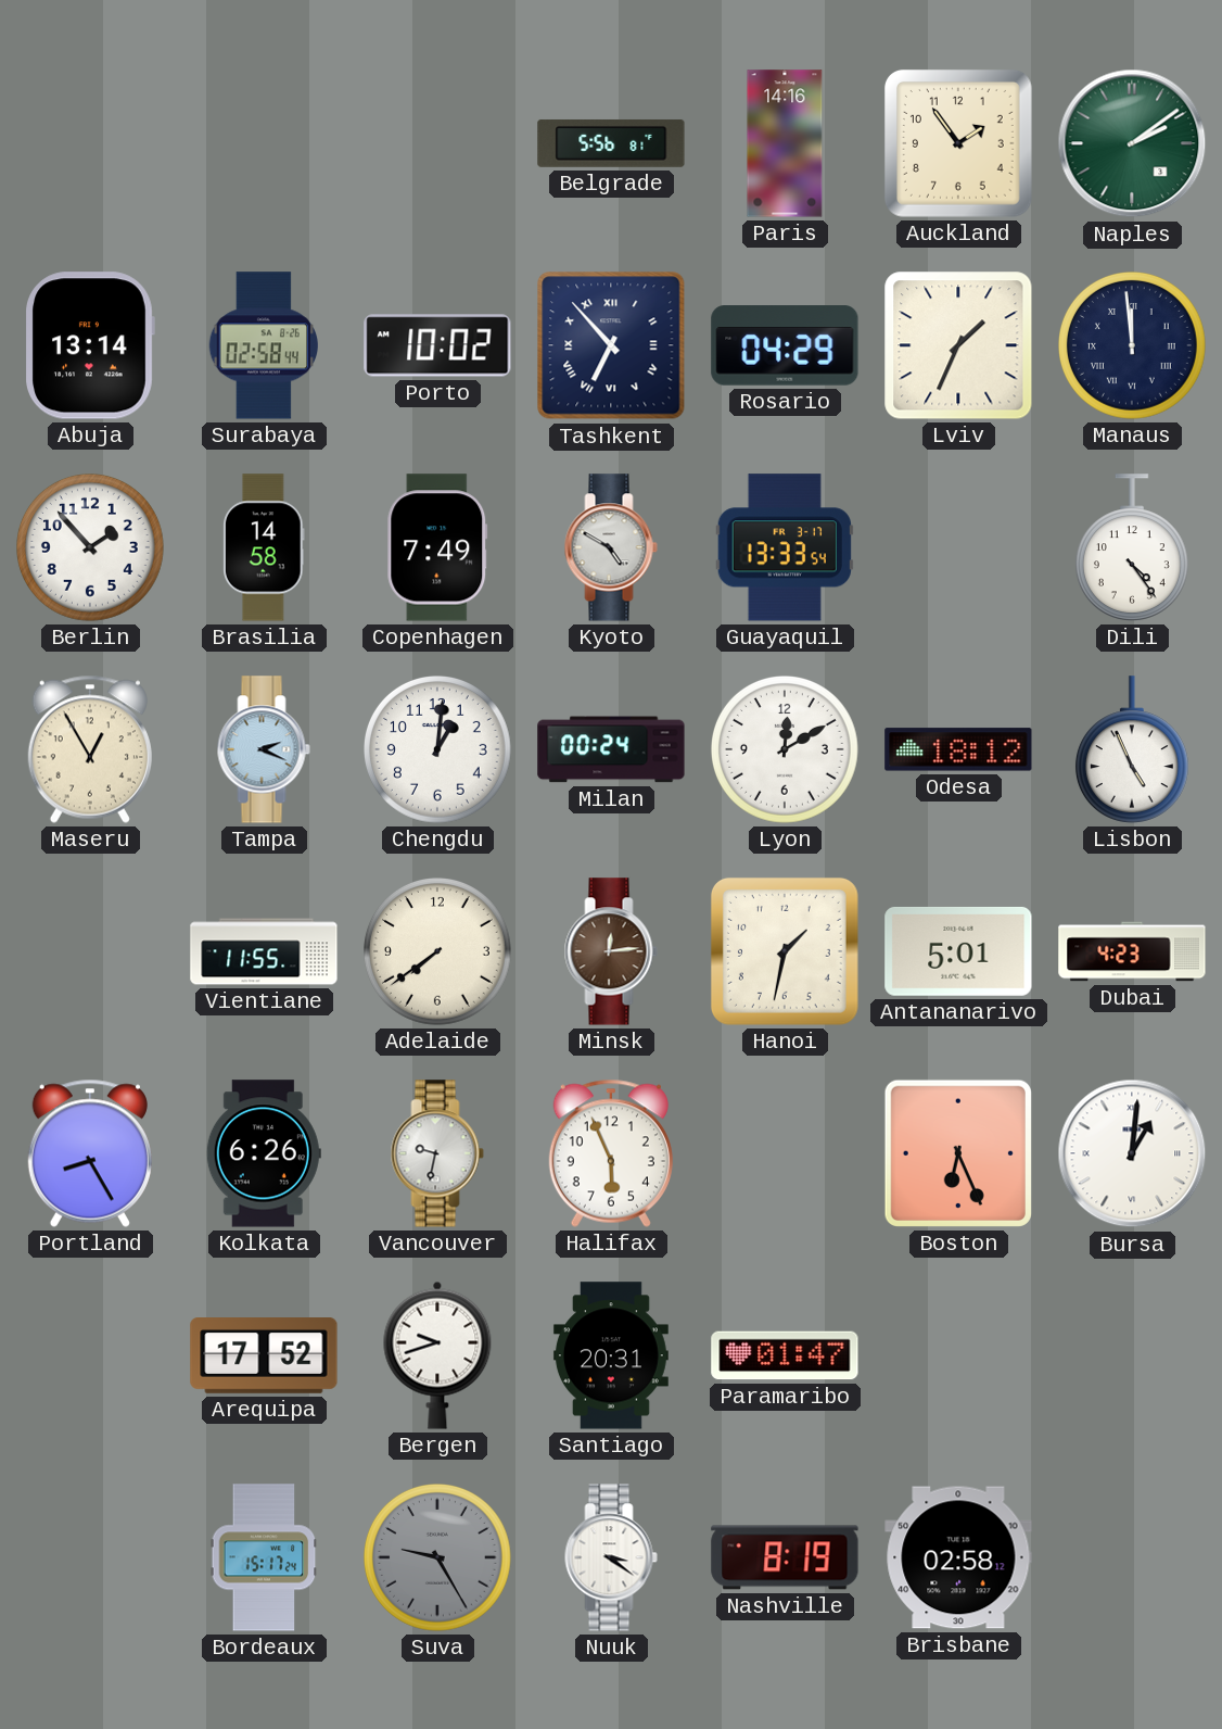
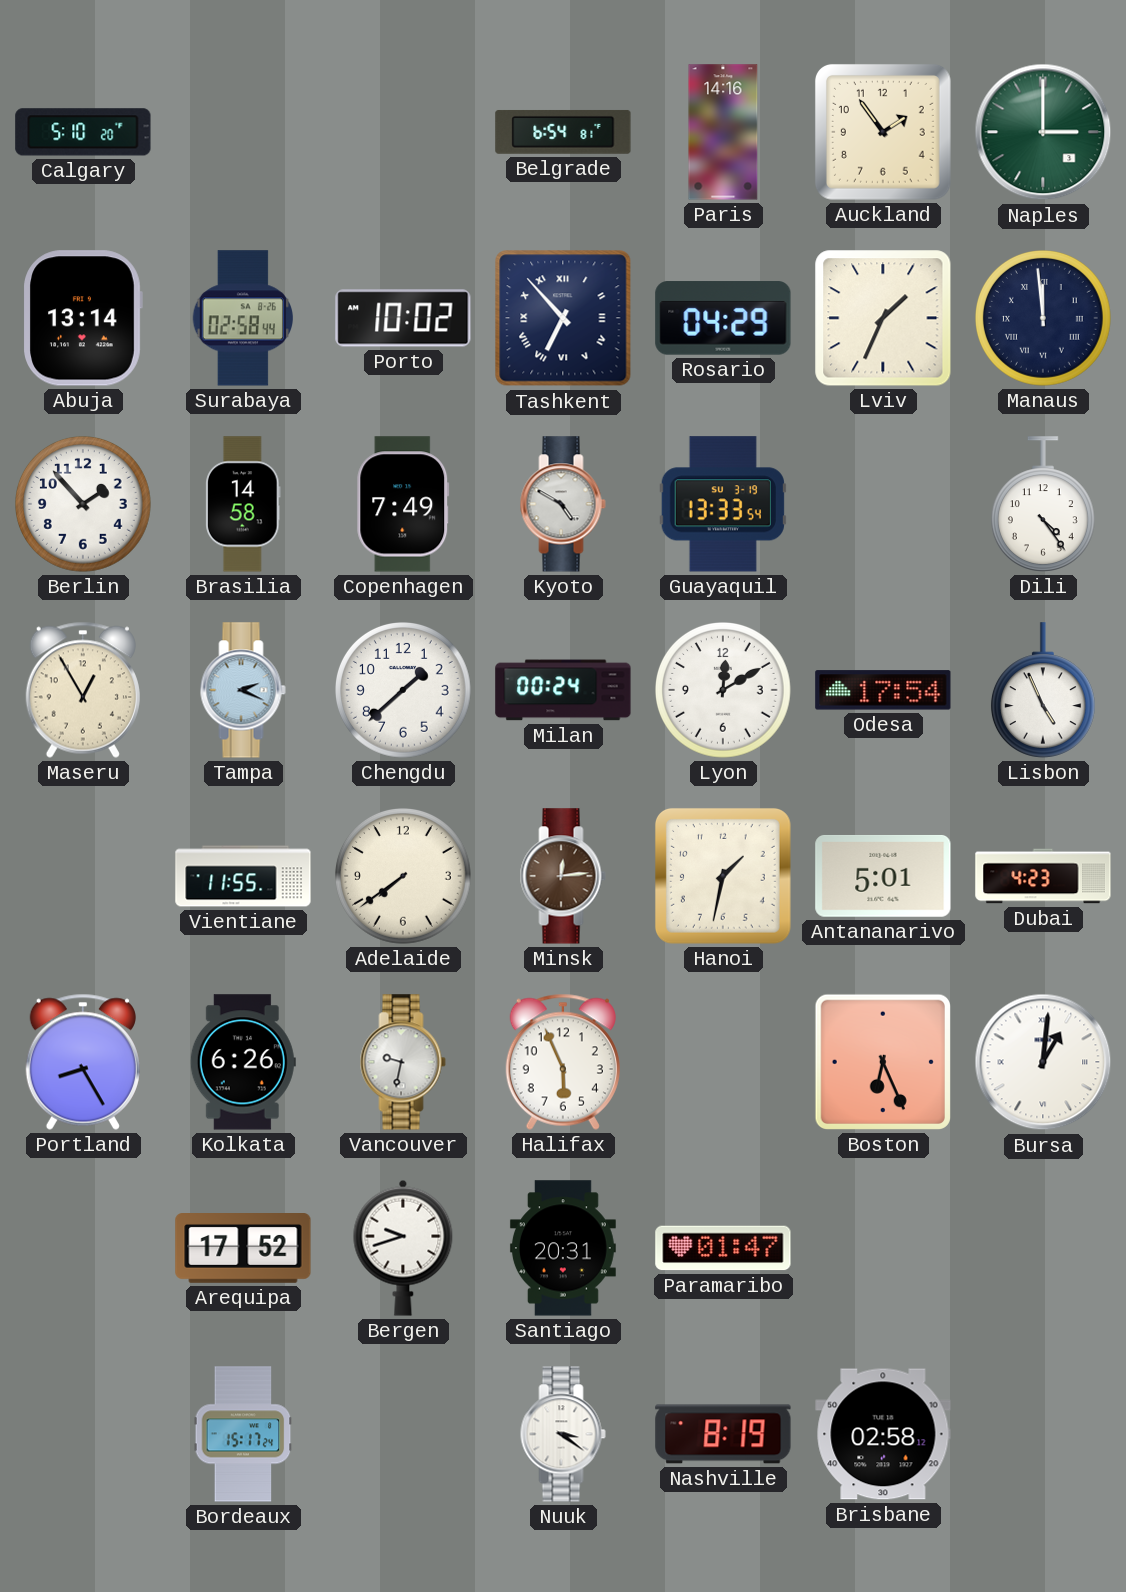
Calgary: none -> 5:10
Belgrade: 5:56 -> 6:54
Naples: 2:09 -> 3:00
Guayaquil date: FR 3-17 -> SU 3-19
Chengdu: 1:01 -> 1:38
Odesa: 18:12 -> 17:54
Suva: 9:25 -> none
